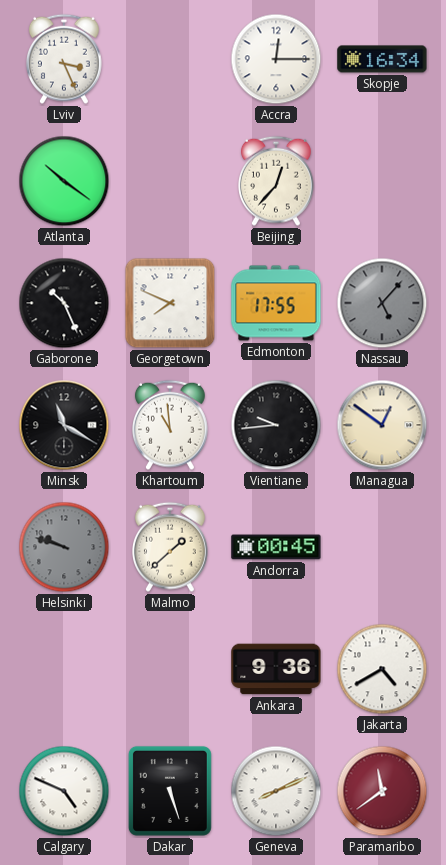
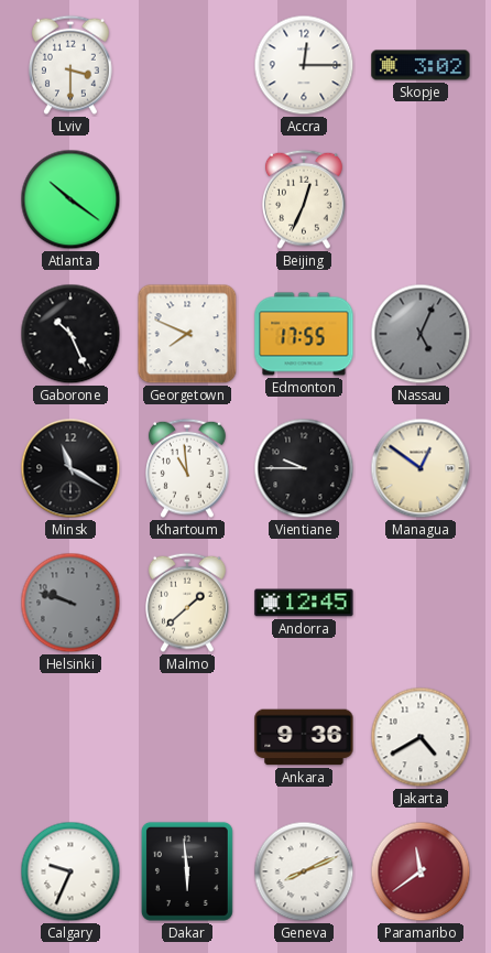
Lviv: 3:26 -> 3:30
Skopje: 16:34 -> 3:02
Beijing: 12:37 -> 12:34
Nassau: 5:07 -> 5:04
Vientiane: 9:44 -> 9:45
Andorra: 00:45 -> 12:45
Calgary: 4:49 -> 9:34
Dakar: 5:27 -> 5:59
